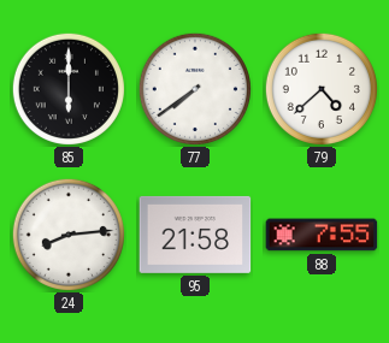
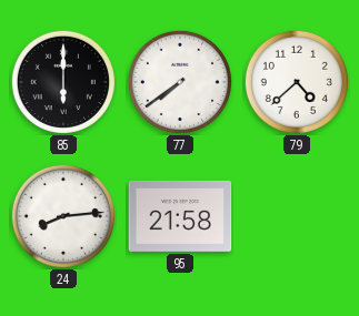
88: 7:55 -> none
